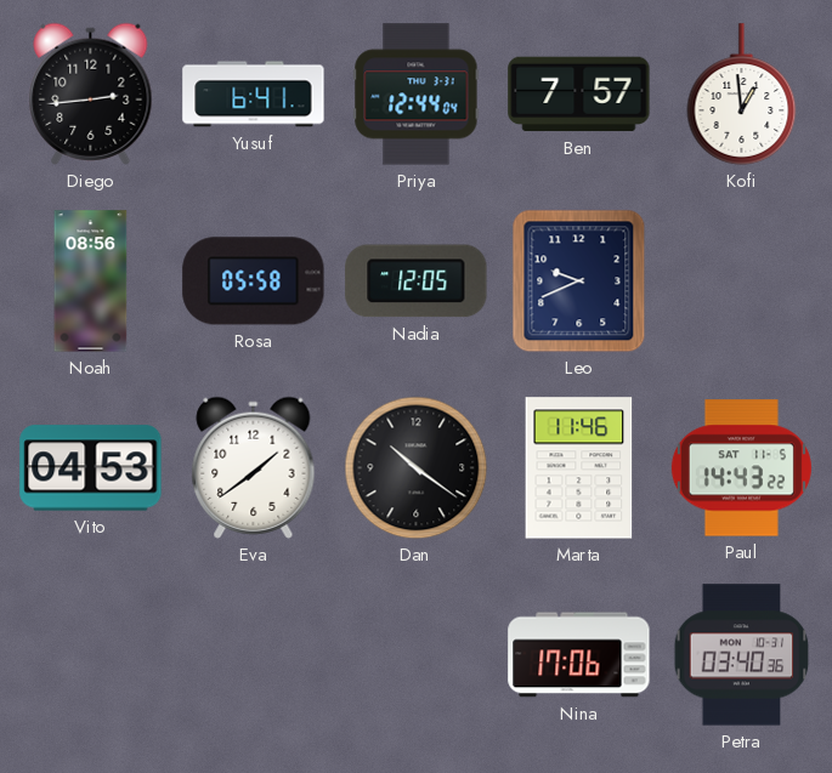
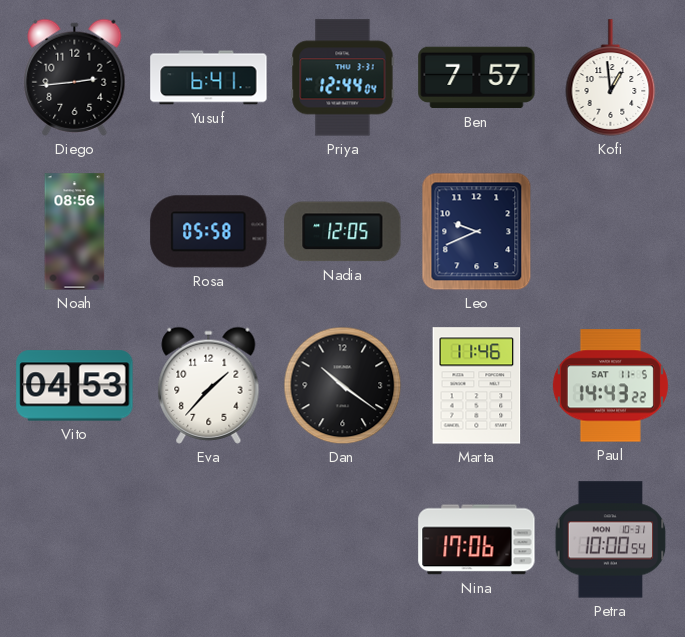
Eva: 1:39 -> 1:37
Petra: 03:40 -> 10:00
